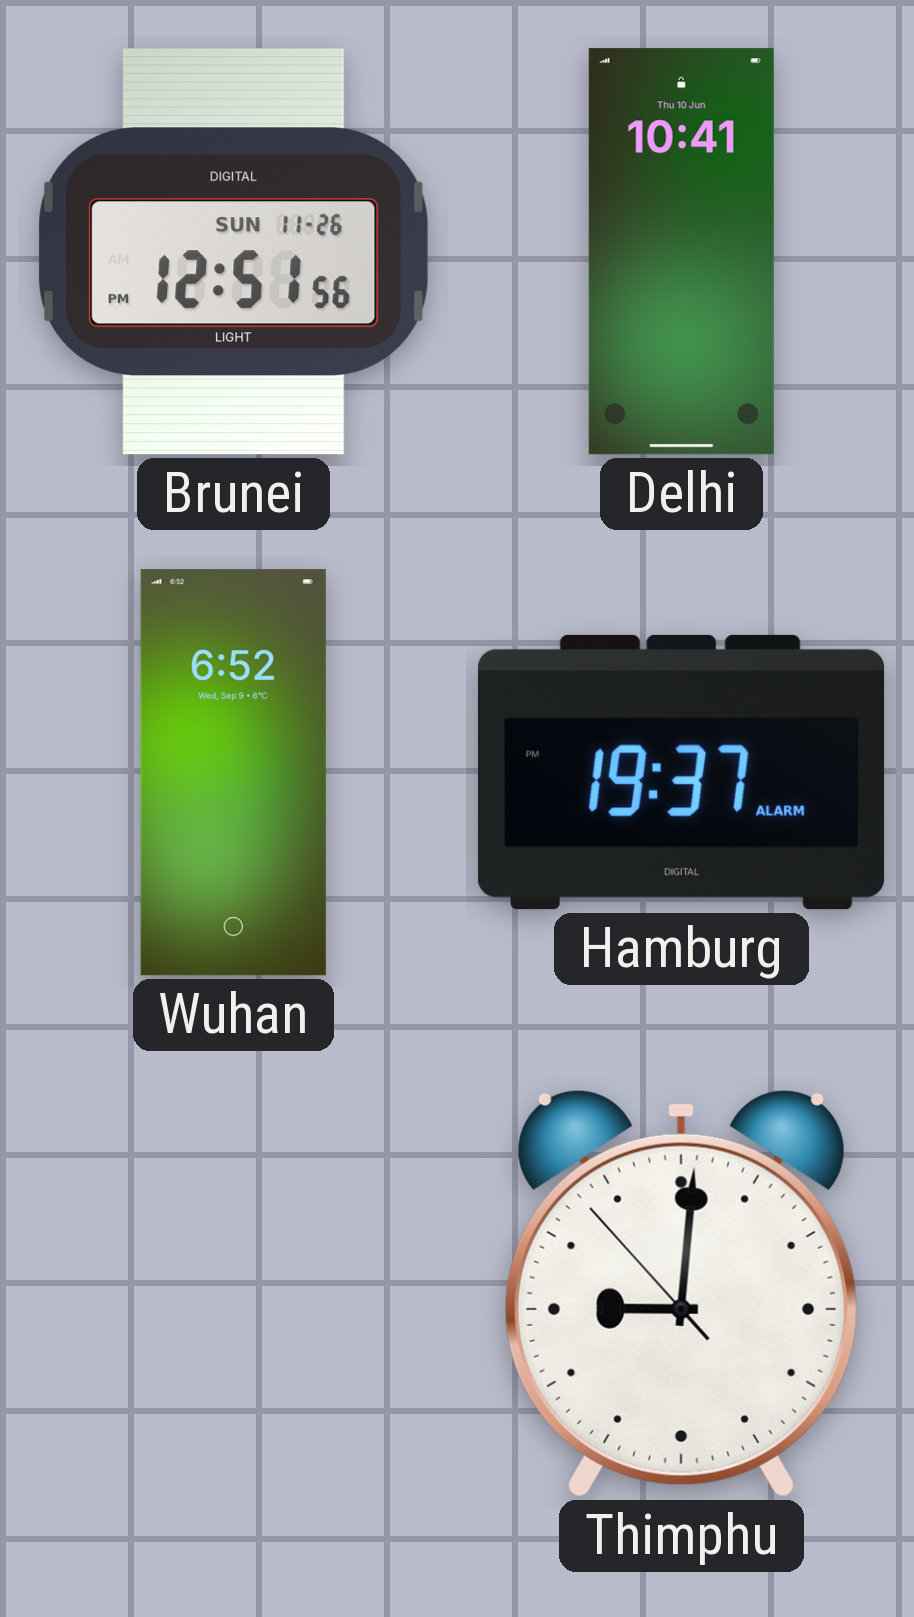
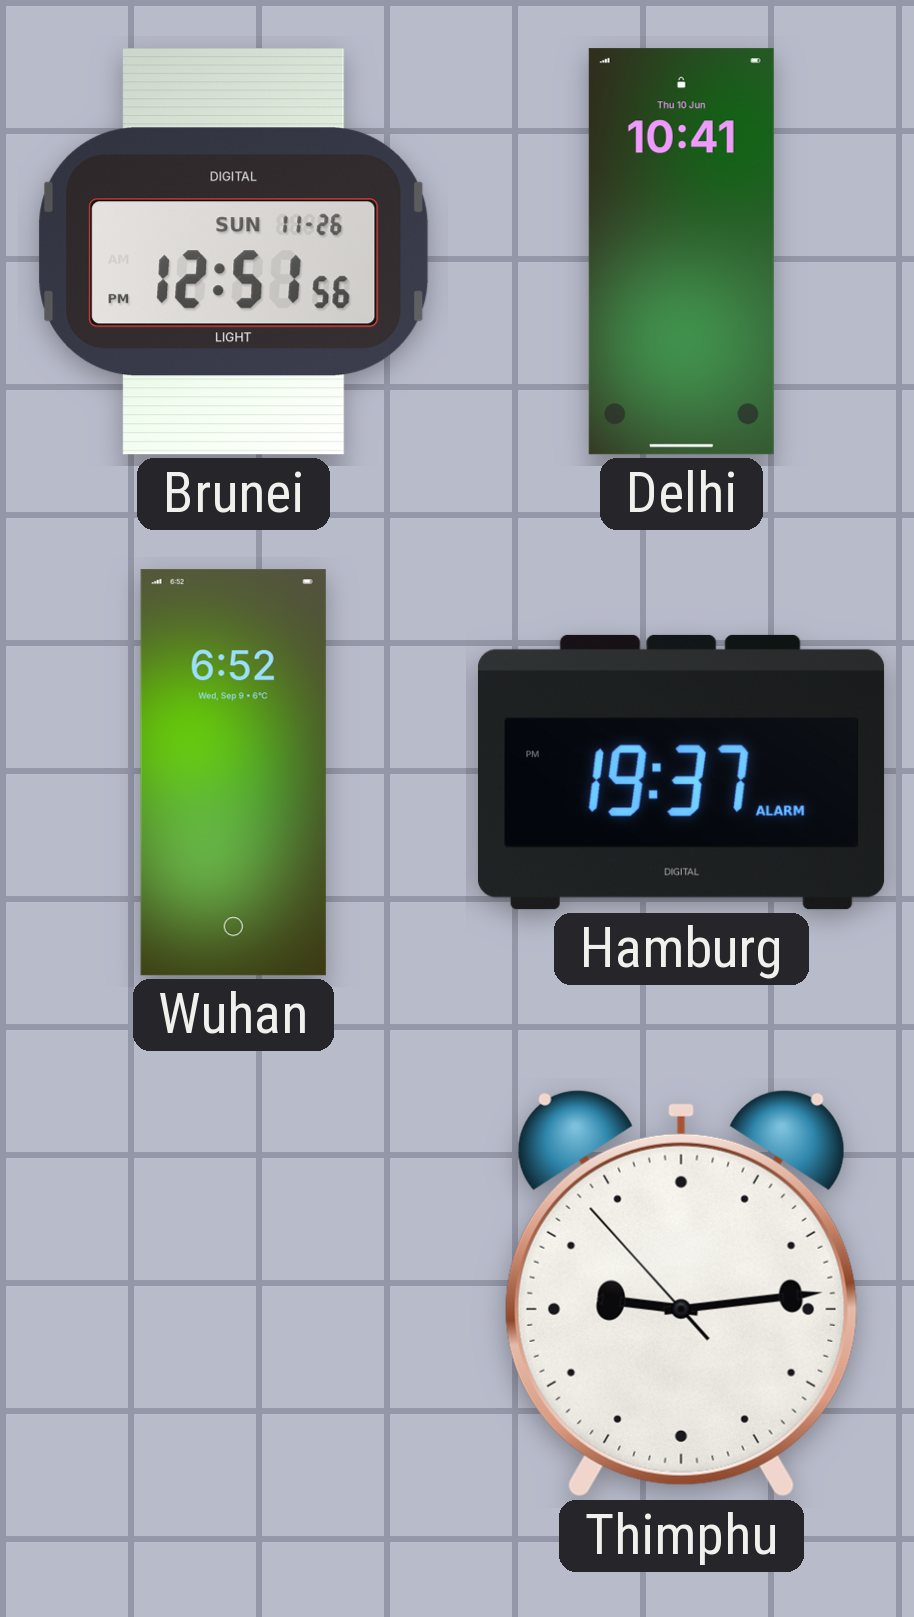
Thimphu: 9:00 -> 9:13
